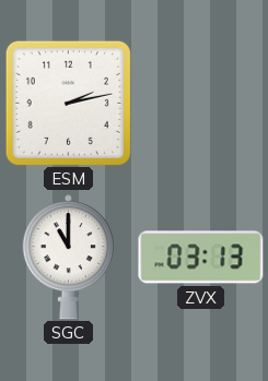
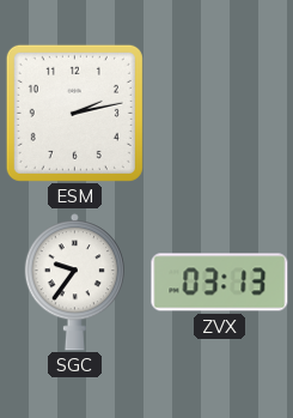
SGC: 11:00 -> 9:36
